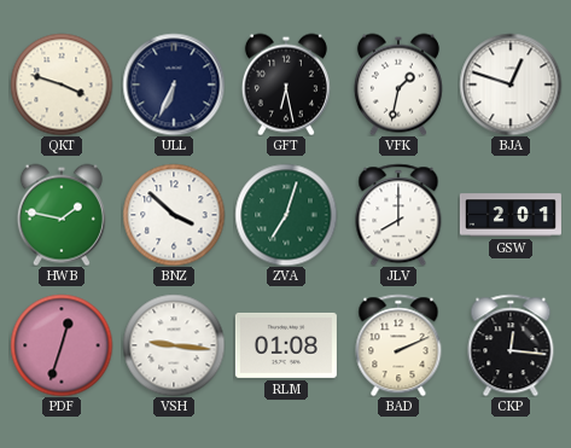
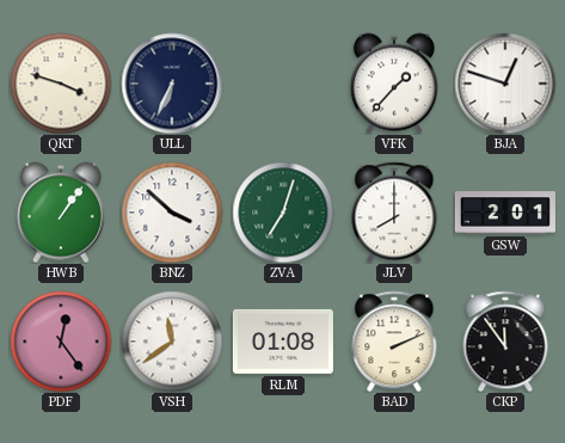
GFT: 6:28 -> none
VFK: 1:32 -> 1:37
HWB: 1:47 -> 1:06
PDF: 12:33 -> 12:24
VSH: 9:16 -> 11:39
CKP: 12:16 -> 11:54
